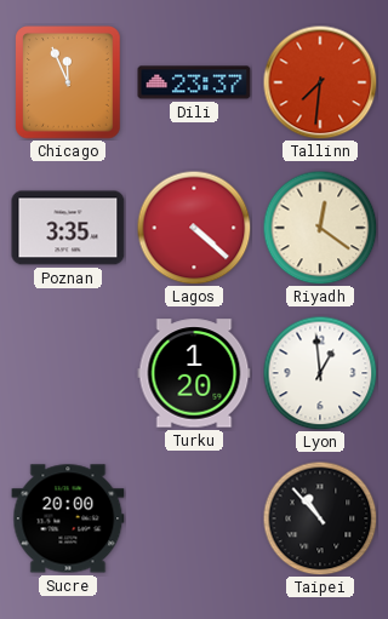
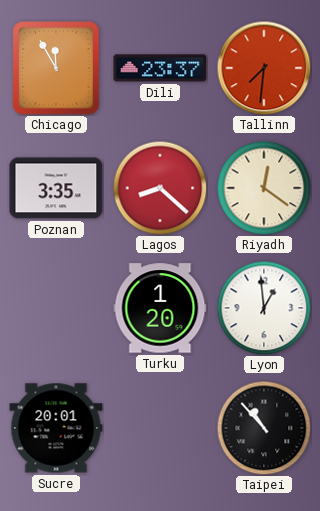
Chicago: 11:56 -> 11:55
Lagos: 4:22 -> 8:22
Sucre: 20:00 -> 20:01
